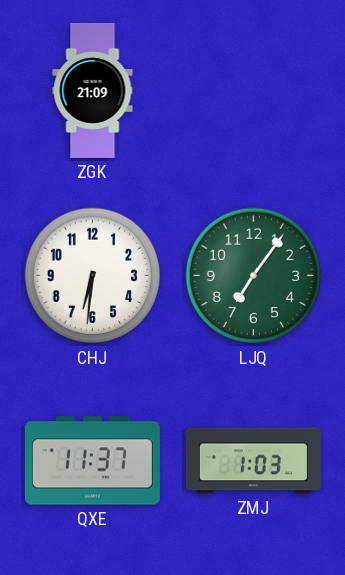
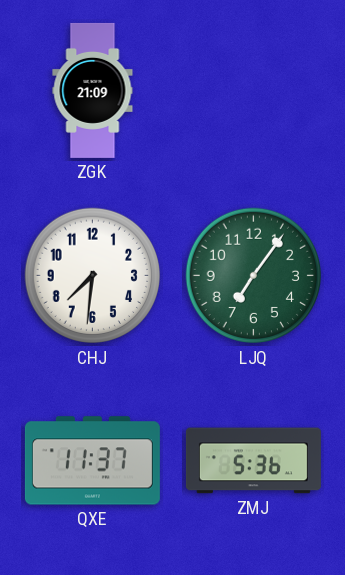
CHJ: 6:31 -> 7:31
ZMJ: 1:03 -> 5:36
